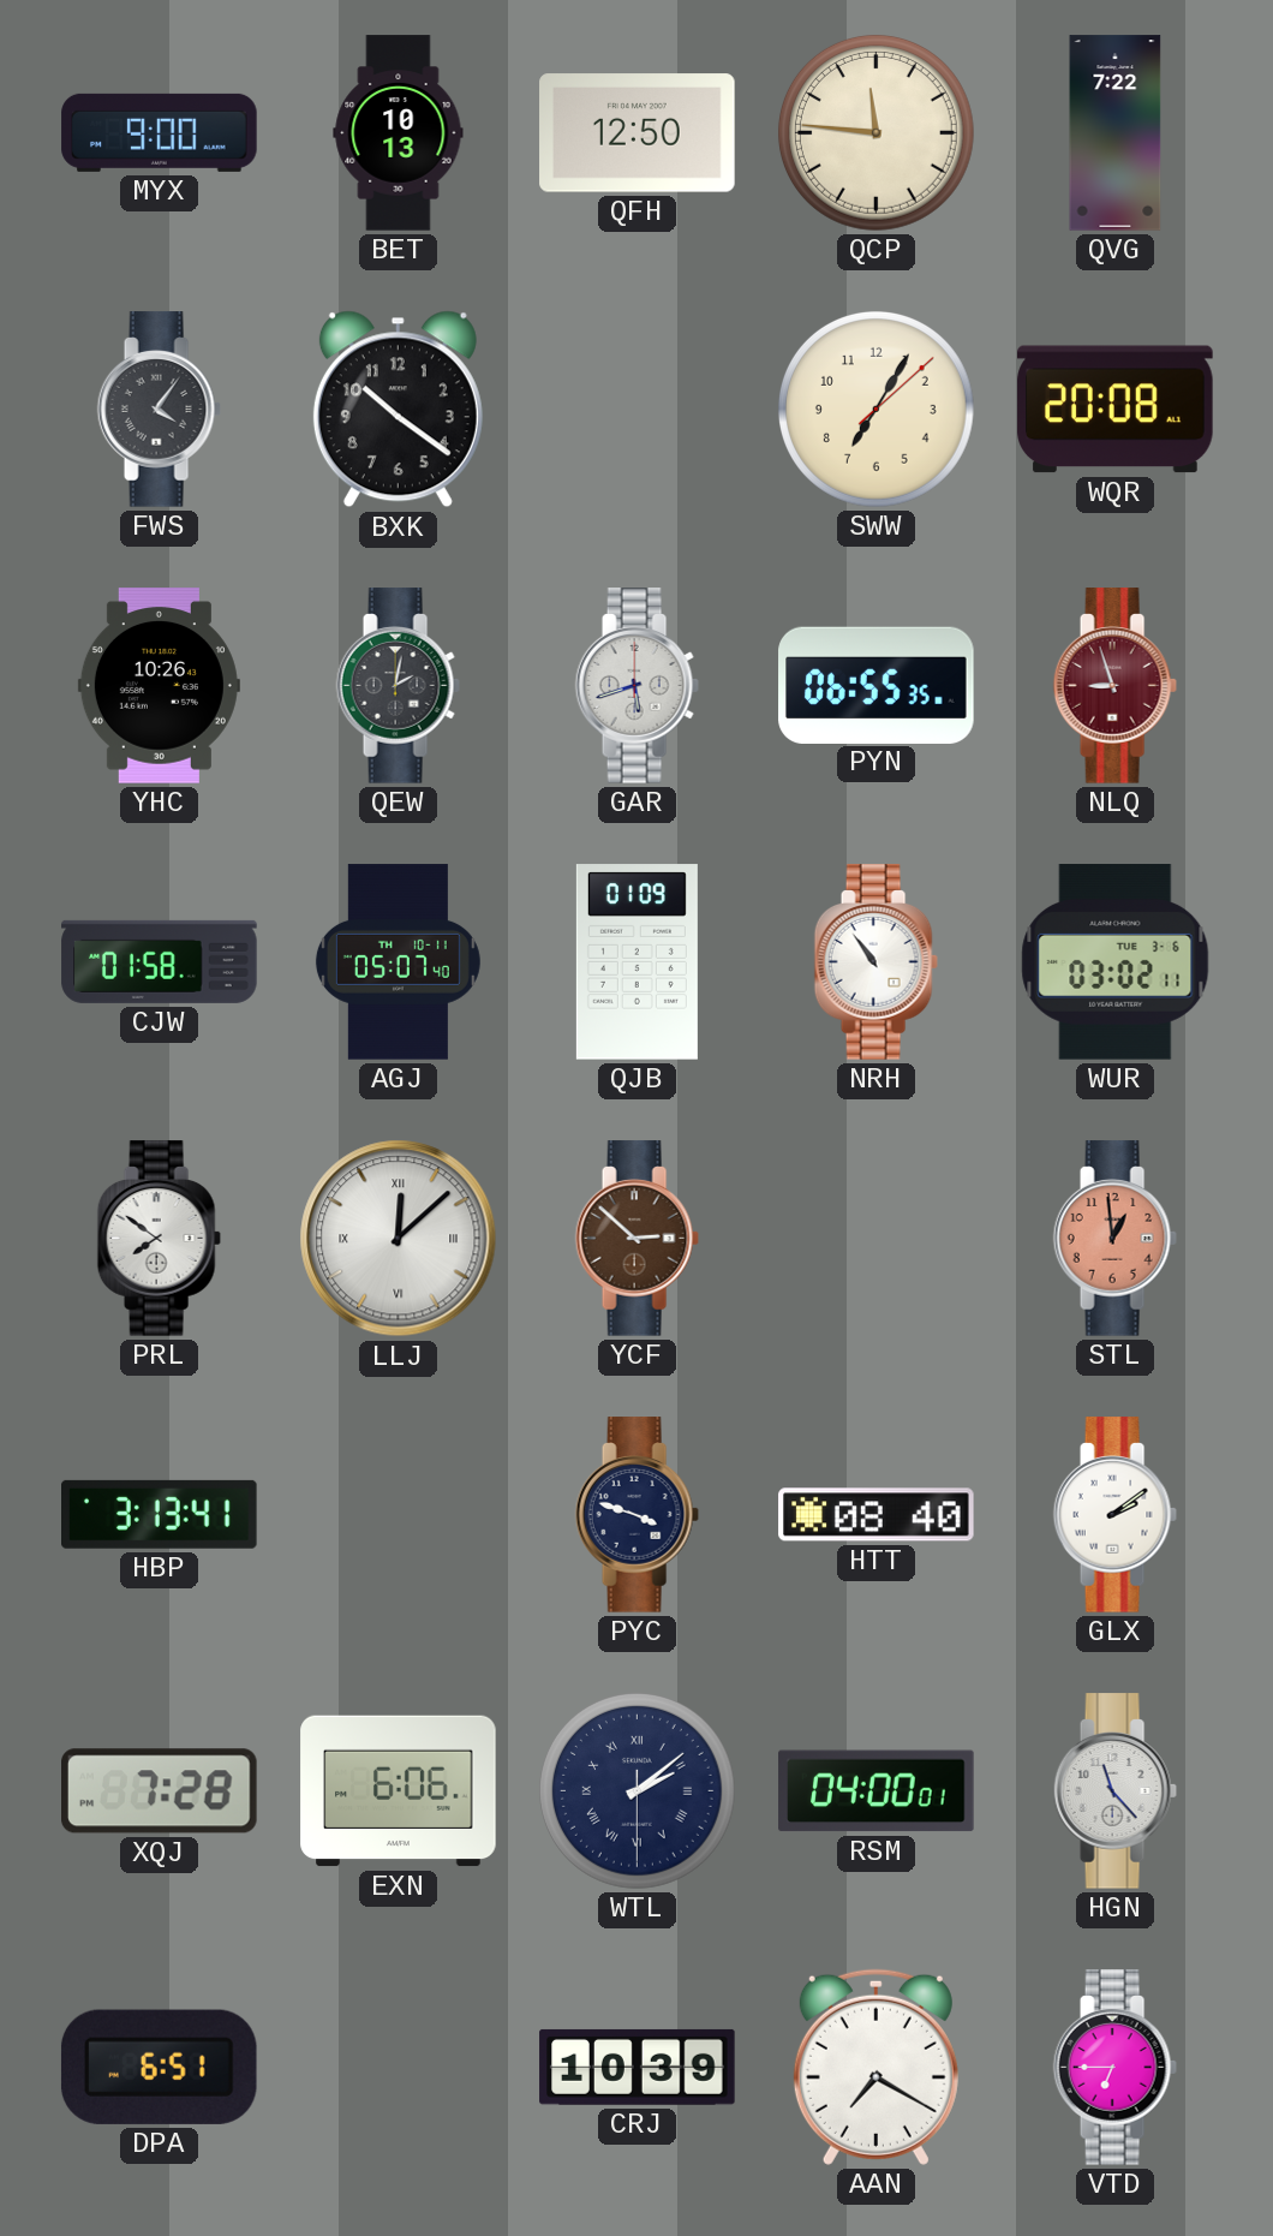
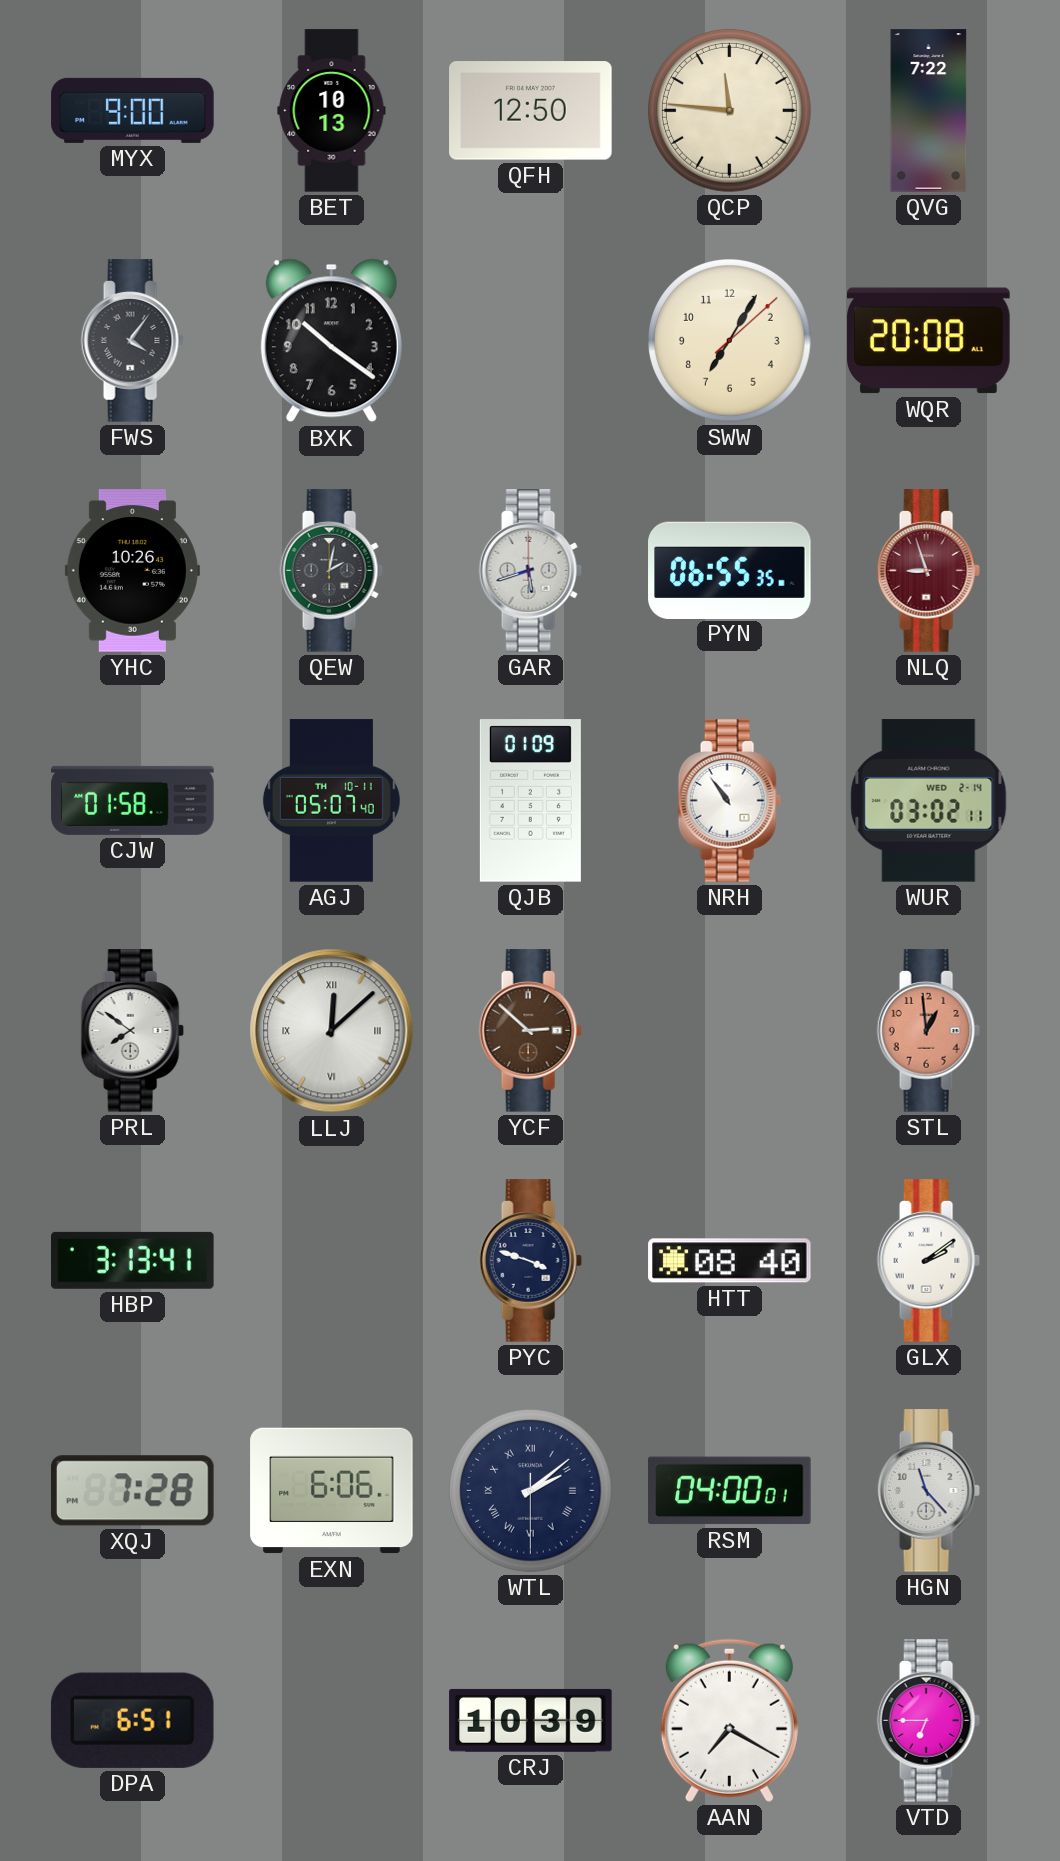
WUR date: TUE 3-6 -> WED 2-14
